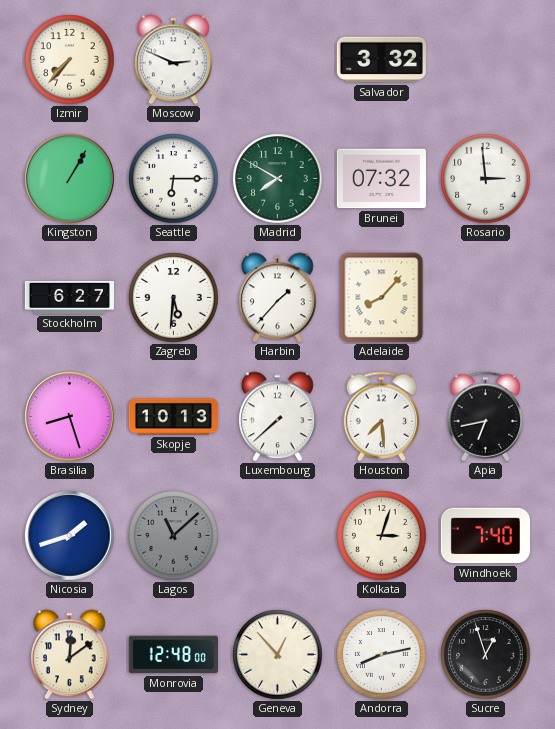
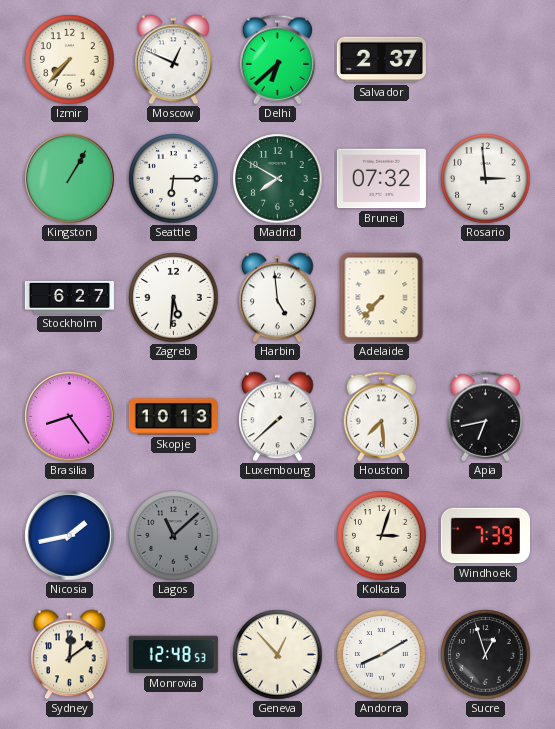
Moscow: 2:49 -> 12:49
Delhi: none -> 6:38
Salvador: 3:32 -> 2:37
Harbin: 1:37 -> 4:59
Adelaide: 8:07 -> 7:37
Brasilia: 8:27 -> 8:24
Nicosia: 1:42 -> 1:43
Windhoek: 7:40 -> 7:39
Monrovia: 12:48:00 -> 12:48:53
Andorra: 8:13 -> 8:10
